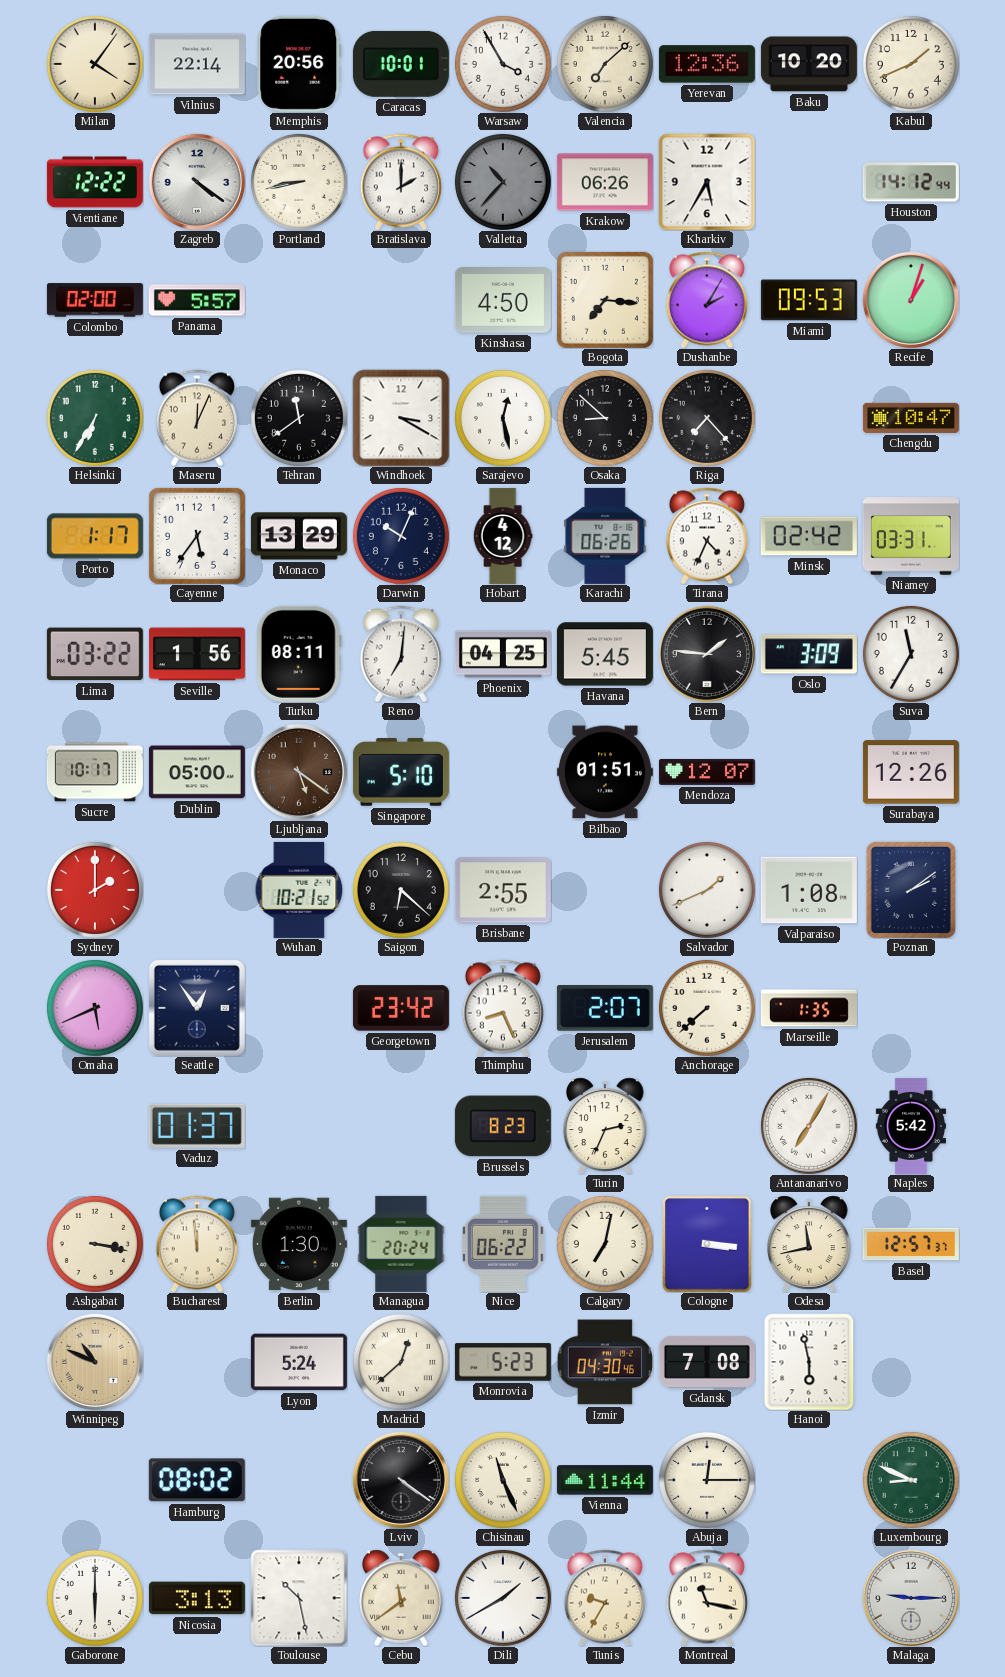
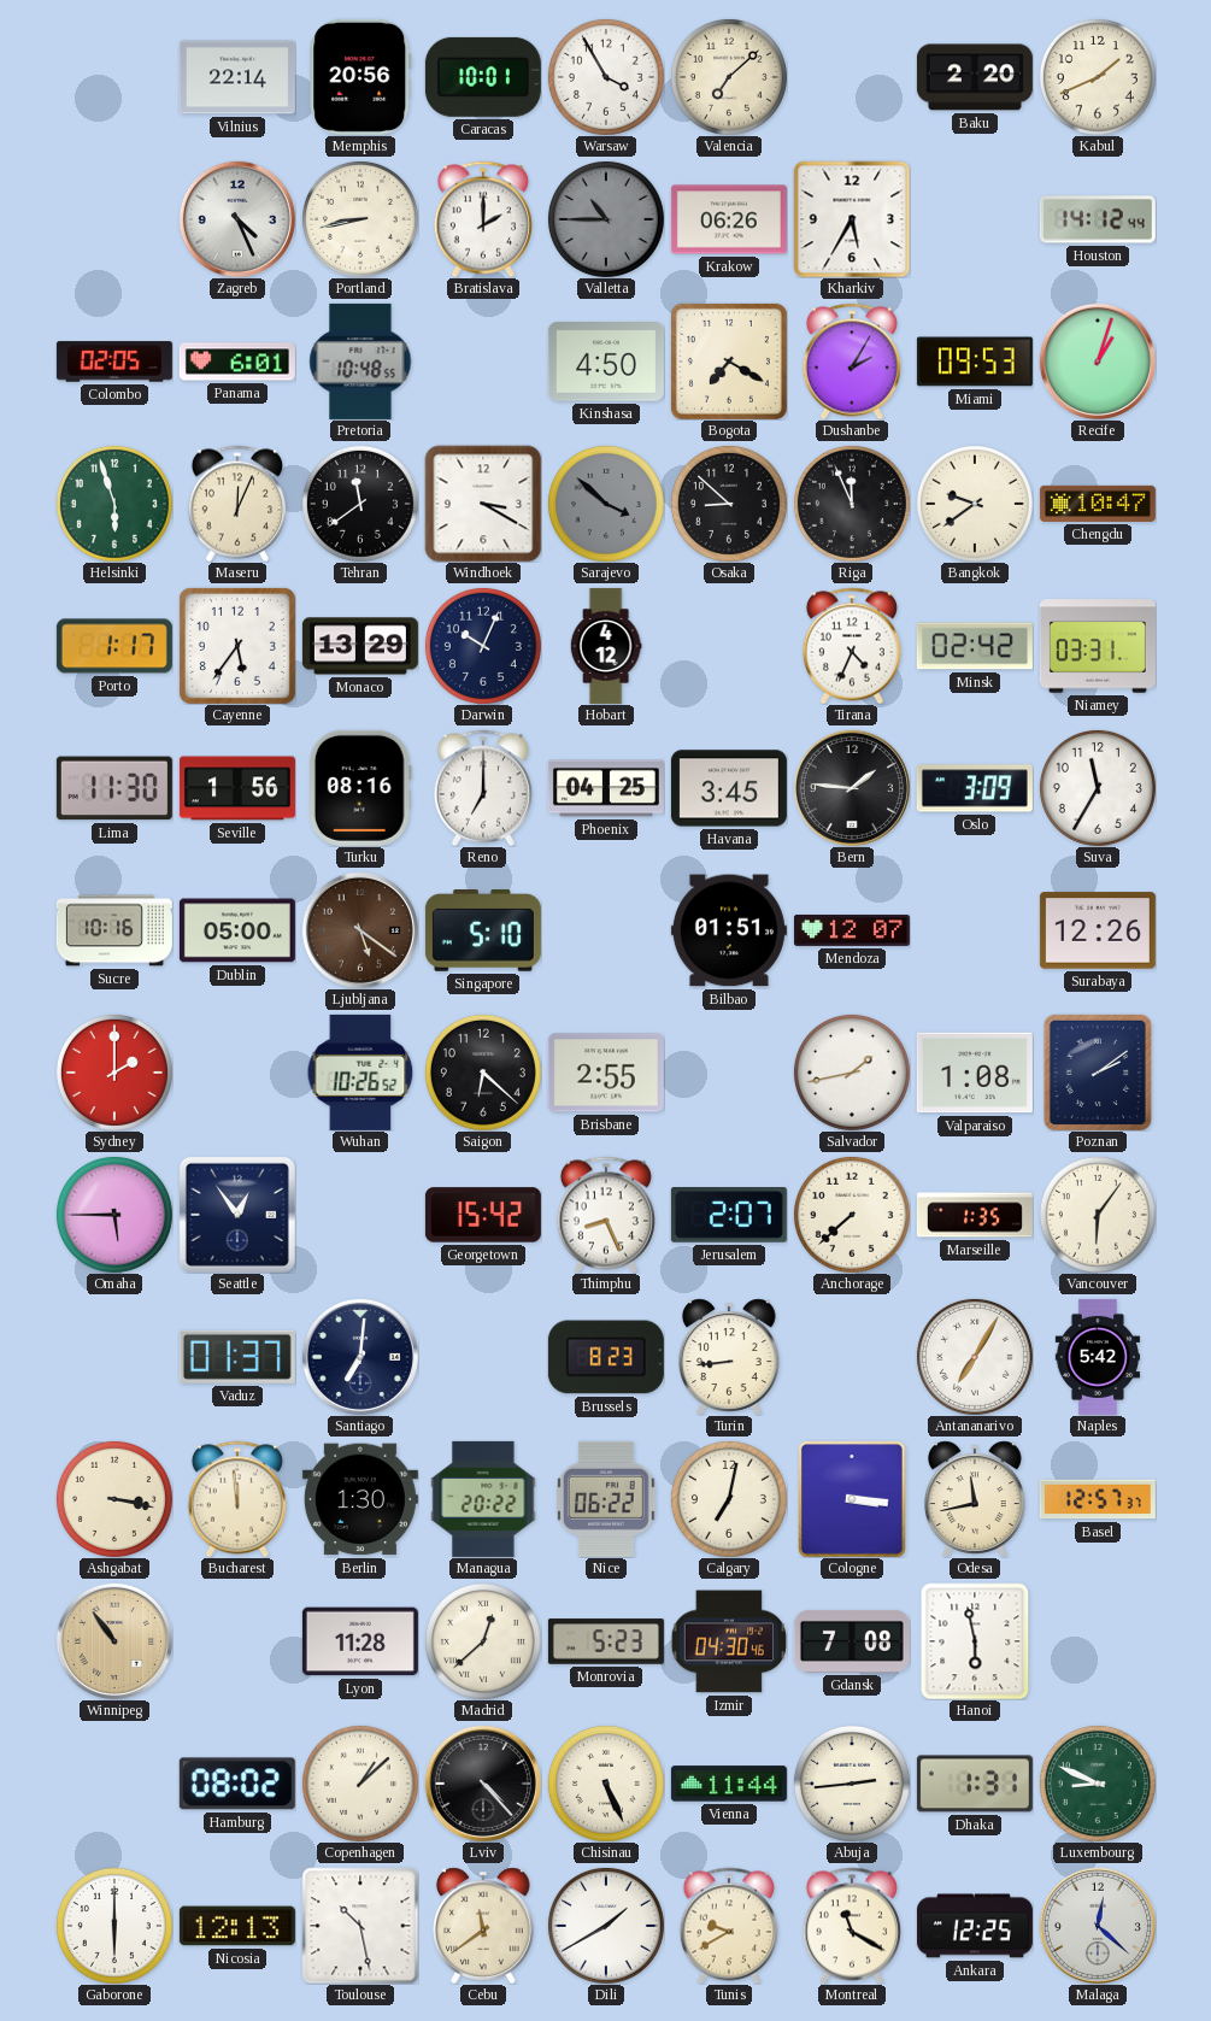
Milan: 4:06 -> none
Yerevan: 12:36 -> none
Baku: 10:20 -> 2:20
Vientiane: 12:22 -> none
Zagreb: 4:21 -> 4:26
Valletta: 10:37 -> 10:45
Colombo: 02:00 -> 02:05
Panama: 5:57 -> 6:01
Pretoria: none -> 10:48
Bogota: 7:16 -> 7:20
Helsinki: 6:35 -> 5:57
Sarajevo: 12:28 -> 3:52
Sarajevo dial: white -> grey
Riga: 7:23 -> 11:56
Bangkok: none -> 9:39
Karachi: 06:26 -> none
Lima: 03:22 -> 11:30
Turku: 08:11 -> 08:16
Reno: 7:01 -> 7:00
Havana: 5:45 -> 3:45
Sucre: 10:17 -> 10:16
Wuhan: 10:21 -> 10:26
Salvador: 1:41 -> 1:43
Omaha: 5:41 -> 5:45
Georgetown: 23:42 -> 15:42
Vancouver: none -> 6:06
Santiago: none -> 7:01
Turin: 2:34 -> 8:44
Managua: 20:24 -> 20:22
Winnipeg: 10:49 -> 10:54
Lyon: 5:24 -> 11:28
Copenhagen: none -> 1:08
Lviv: 4:21 -> 4:23
Chisinau: 11:26 -> 5:26
Abuja: 12:15 -> 2:44
Dhaka: none -> 1:31
Nicosia: 3:13 -> 12:13
Tunis: 9:35 -> 9:40
Montreal: 11:17 -> 11:20
Ankara: none -> 12:25
Malaga: 9:15 -> 12:22
